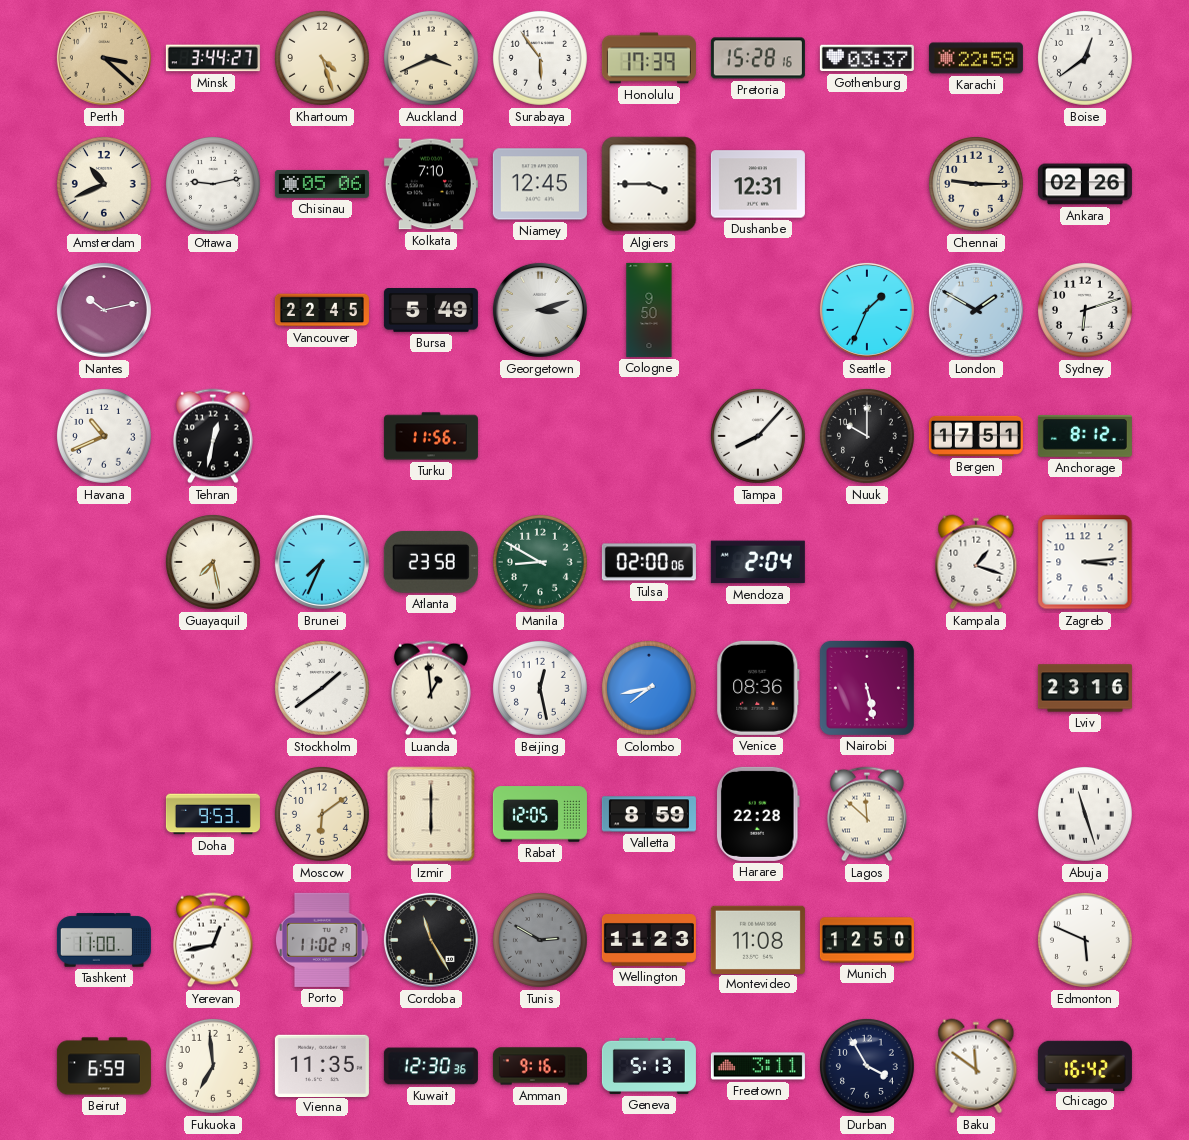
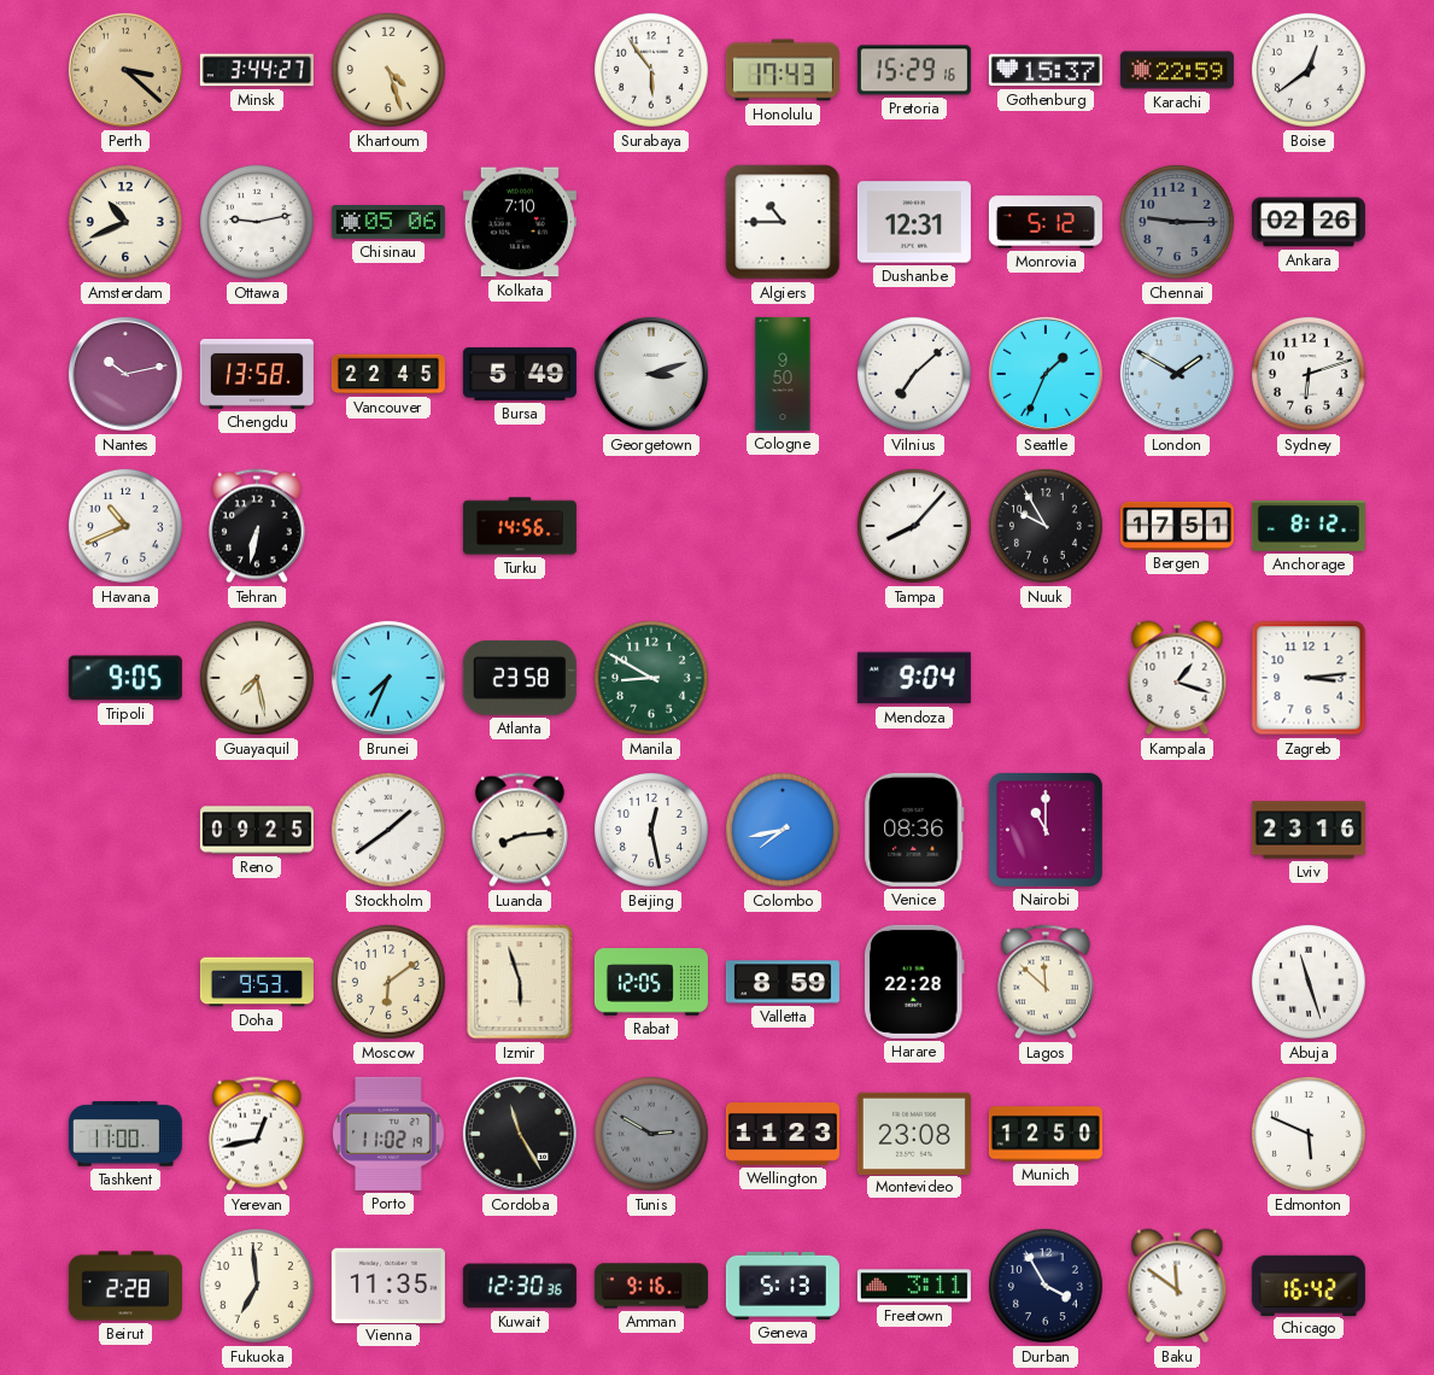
Auckland: 3:41 -> none
Honolulu: 17:39 -> 17:43
Pretoria: 15:28 -> 15:29
Gothenburg: 03:37 -> 15:37
Niamey: 12:45 -> none
Algiers: 3:45 -> 10:45
Monrovia: none -> 5:12
Chennai dial: cream -> grey
Chengdu: none -> 13:58
Vilnius: none -> 7:08
Tehran: 12:32 -> 6:32
Turku: 11:56 -> 14:56
Nuuk: 10:00 -> 9:55
Tripoli: none -> 9:05
Tulsa: 02:00 -> none
Mendoza: 2:04 -> 9:04
Reno: none -> 09:25
Luanda: 12:59 -> 8:14
Nairobi: 5:28 -> 11:00
Izmir: 6:00 -> 5:57
Montevideo: 11:08 -> 23:08
Beirut: 6:59 -> 2:28
